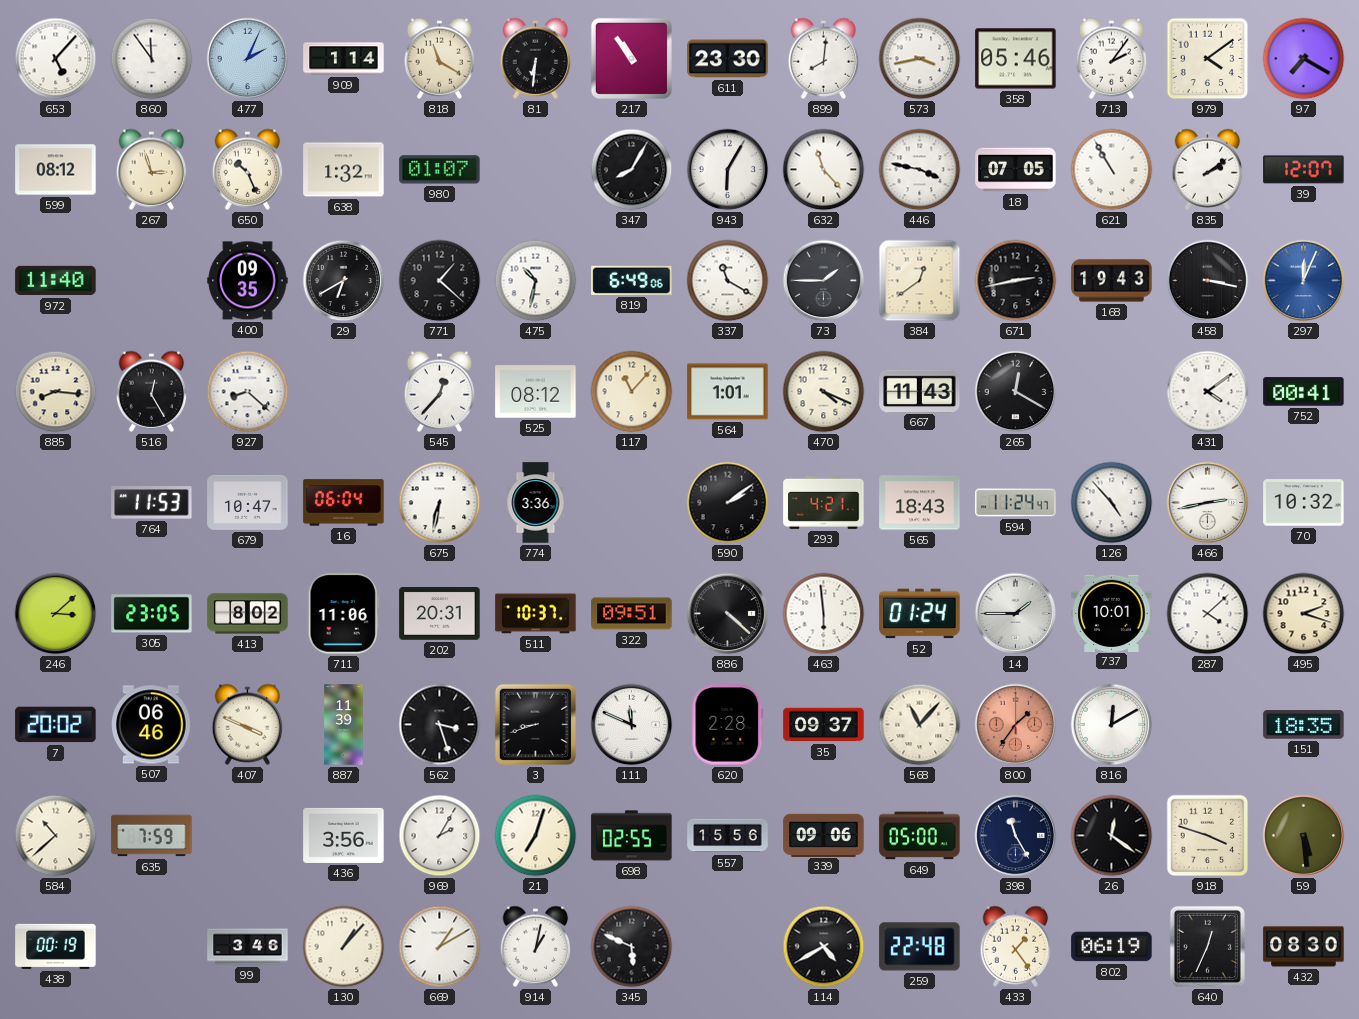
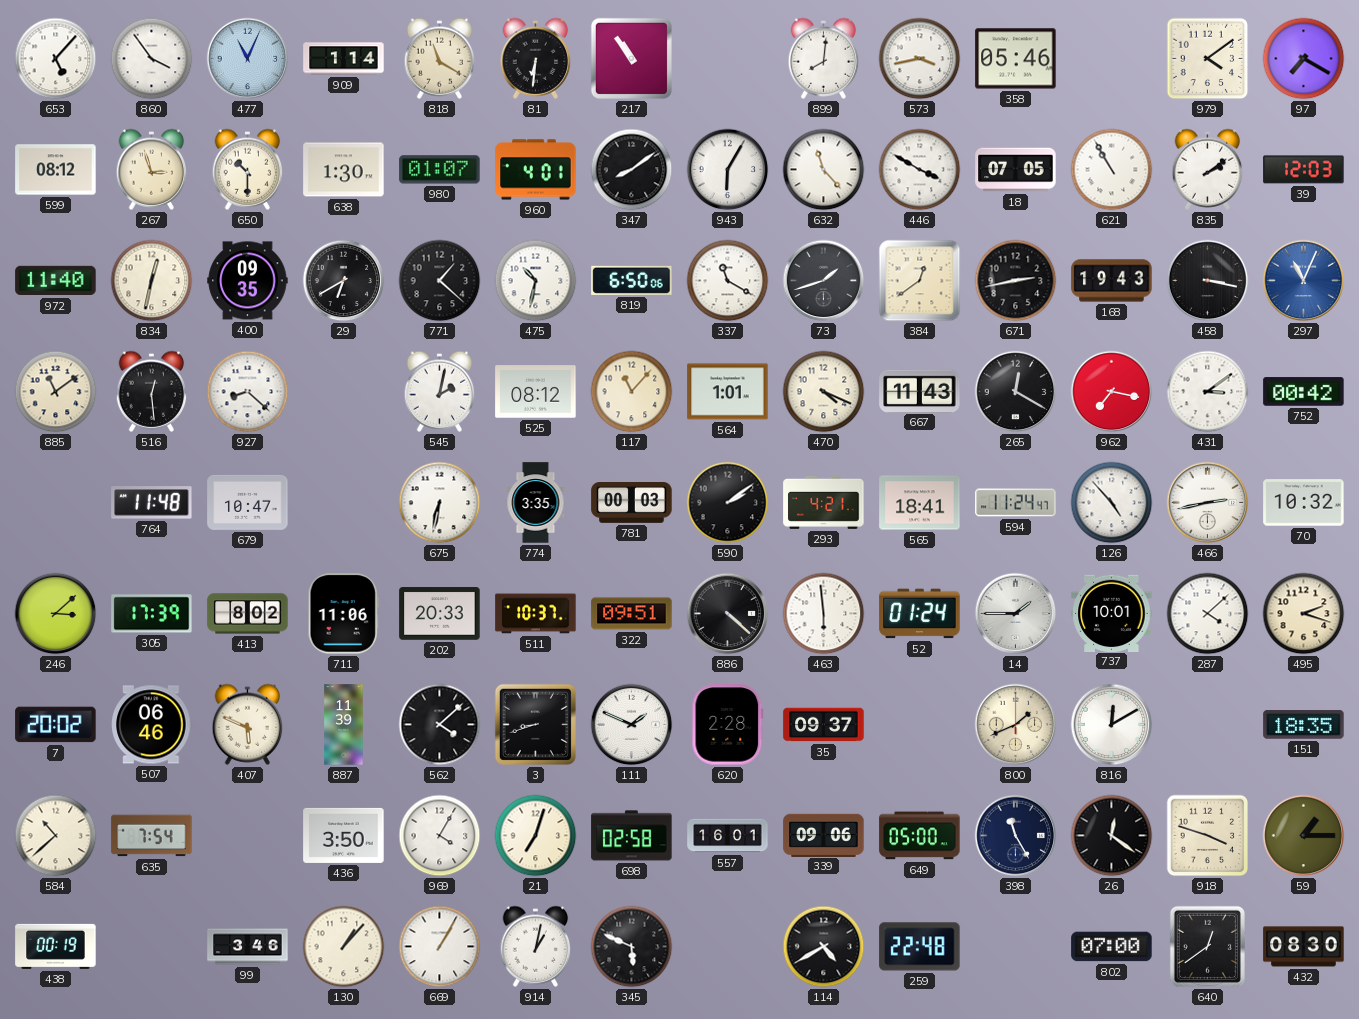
860: 11:54 -> 3:54
477: 2:04 -> 11:04
611: 23:30 -> none
713: 2:06 -> none
650: 10:26 -> 10:30
638: 1:32 -> 1:30
960: none -> 4:01
347: 8:05 -> 8:09
446: 3:47 -> 3:50
39: 12:07 -> 12:03
834: none -> 12:32
819: 6:49 -> 6:50
73: 1:45 -> 1:42
297: 12:04 -> 11:04
885: 8:16 -> 11:09
516: 12:25 -> 12:29
545: 12:37 -> 2:02
962: none -> 7:17
431: 4:09 -> 3:09
752: 00:41 -> 00:42
764: 11:53 -> 11:48
16: 06:04 -> none
774: 3:36 -> 3:35
781: none -> 00:03
565: 18:43 -> 18:41
305: 23:05 -> 17:39
202: 20:31 -> 20:33
407: 3:49 -> 5:49
562: 3:27 -> 4:08
111: 11:49 -> 1:49
568: 11:07 -> none
800: 1:36 -> 1:41
800 dial: salmon -> cream
635: 7:59 -> 7:54
436: 3:56 -> 3:50
969: 2:05 -> 4:05
698: 02:55 -> 02:58
557: 15:56 -> 16:01
59: 5:29 -> 1:15
669: 1:10 -> 1:05
433: 1:24 -> none
802: 06:19 -> 07:00
640: 12:34 -> 12:39
